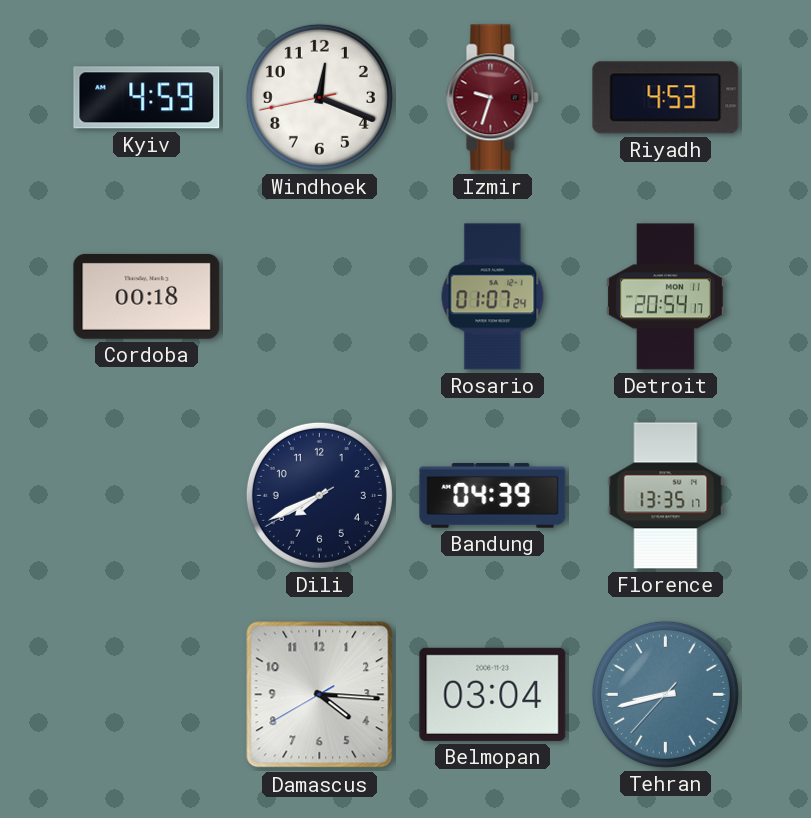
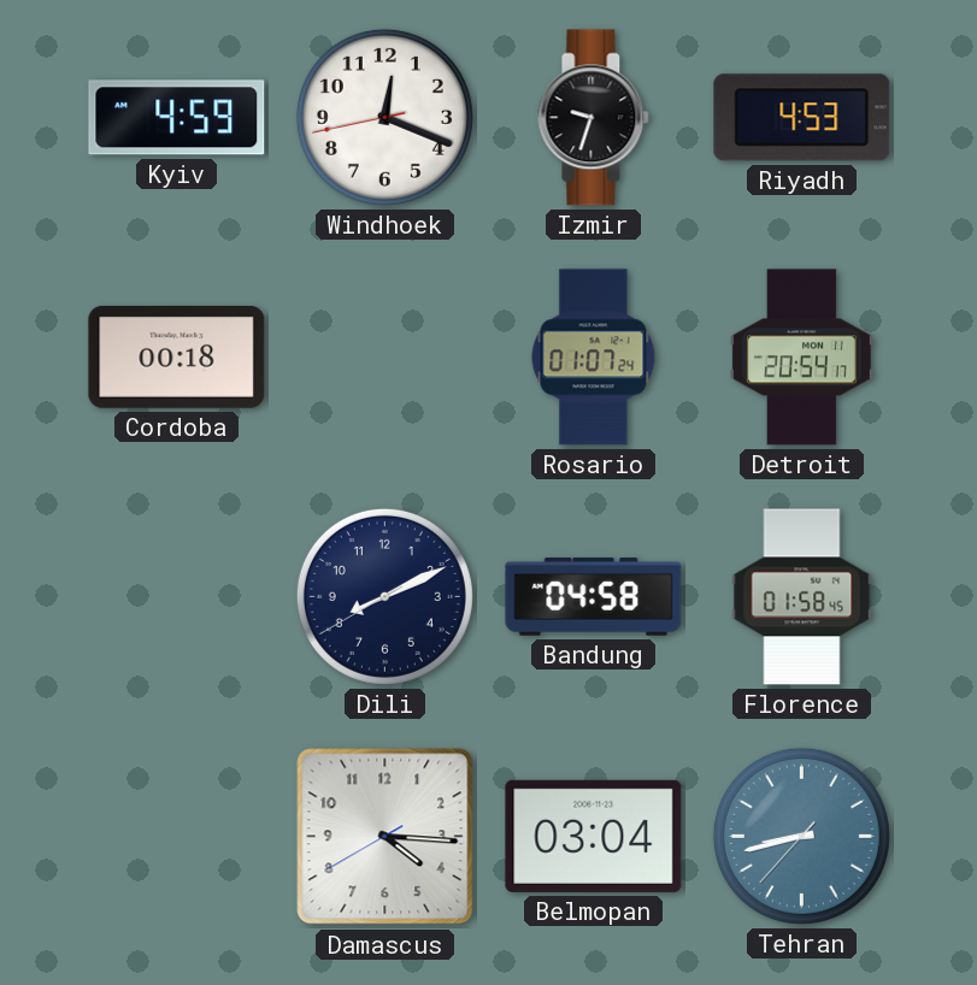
Izmir dial: burgundy -> black
Dili: 7:40 -> 8:10
Bandung: 04:39 -> 04:58
Florence: 13:35 -> 01:58
